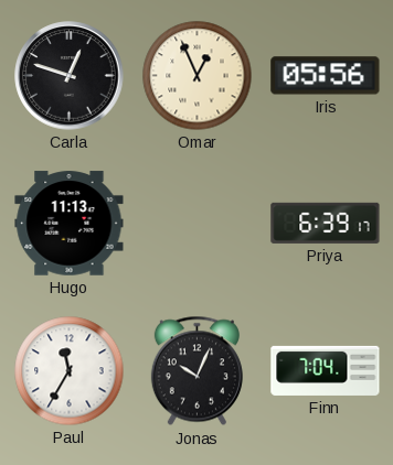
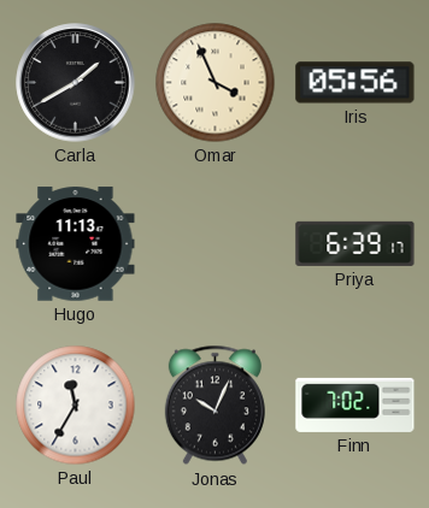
Carla: 12:48 -> 1:40
Omar: 12:56 -> 3:56
Finn: 7:04 -> 7:02
